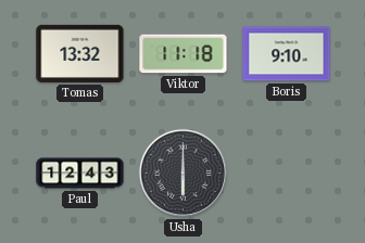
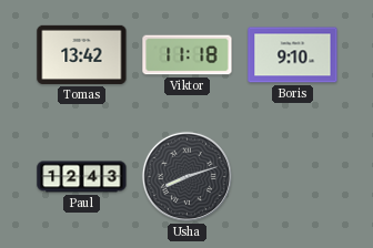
Tomas: 13:32 -> 13:42
Usha: 6:00 -> 8:12
